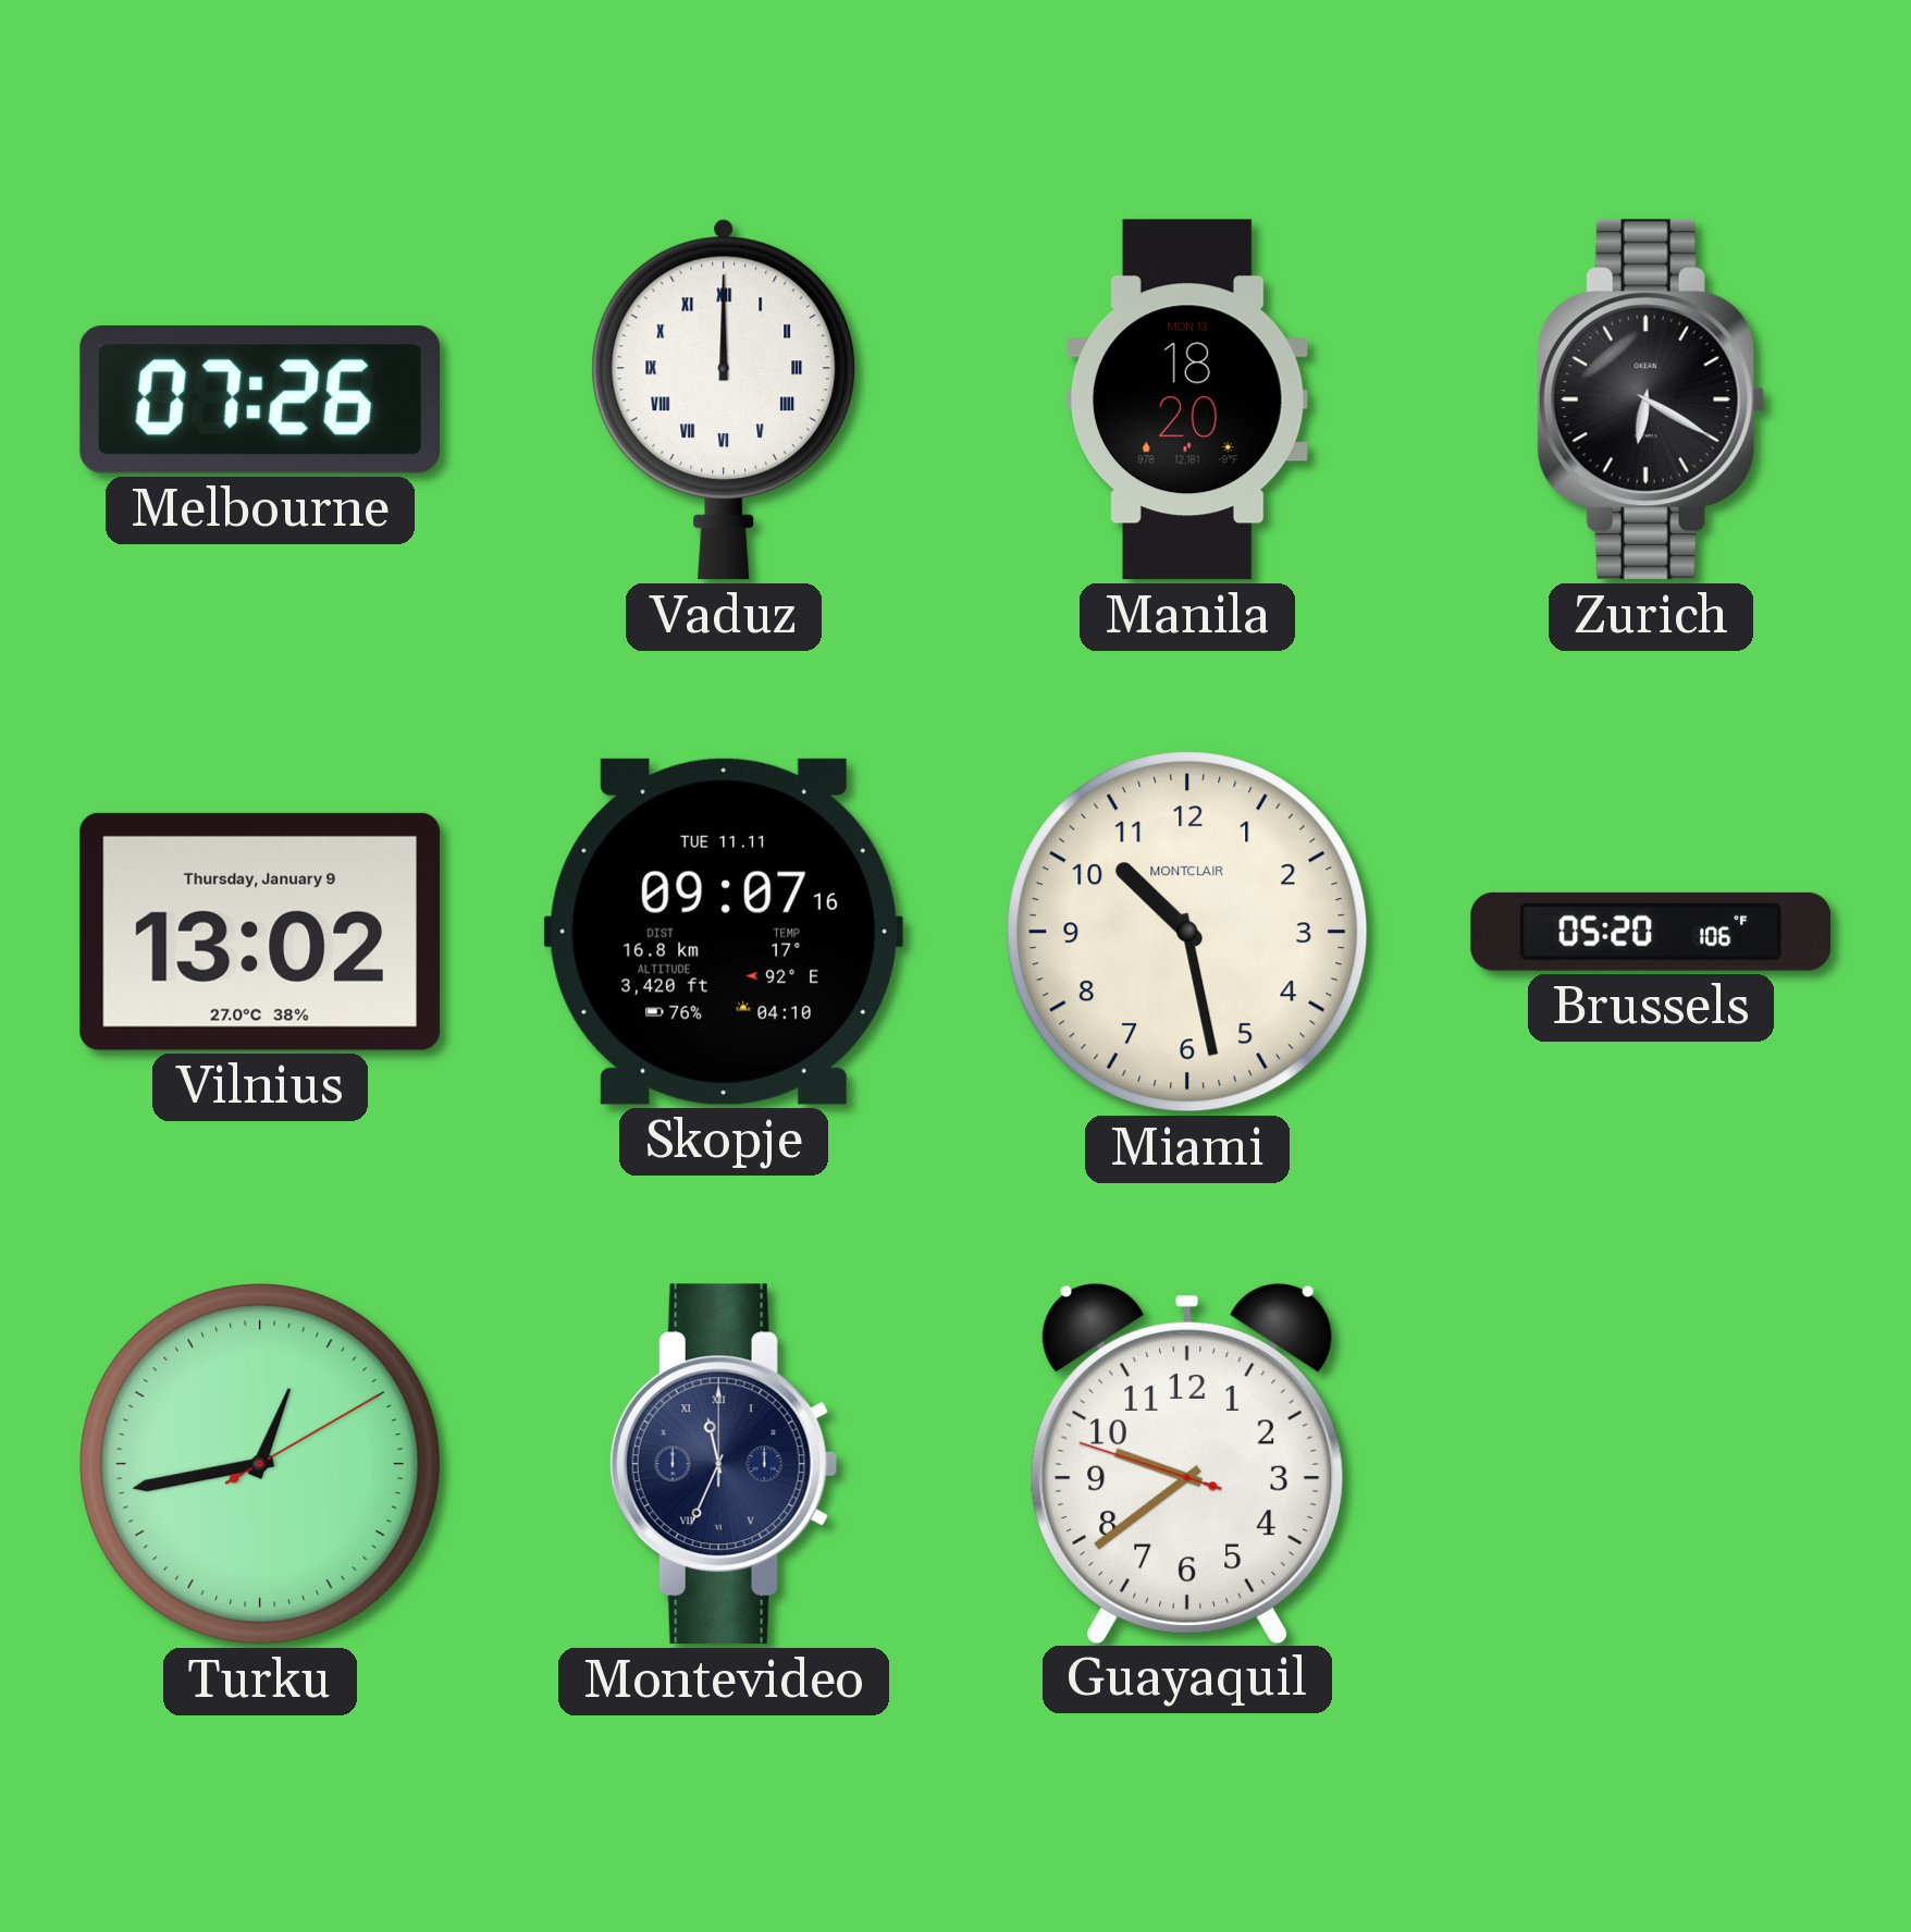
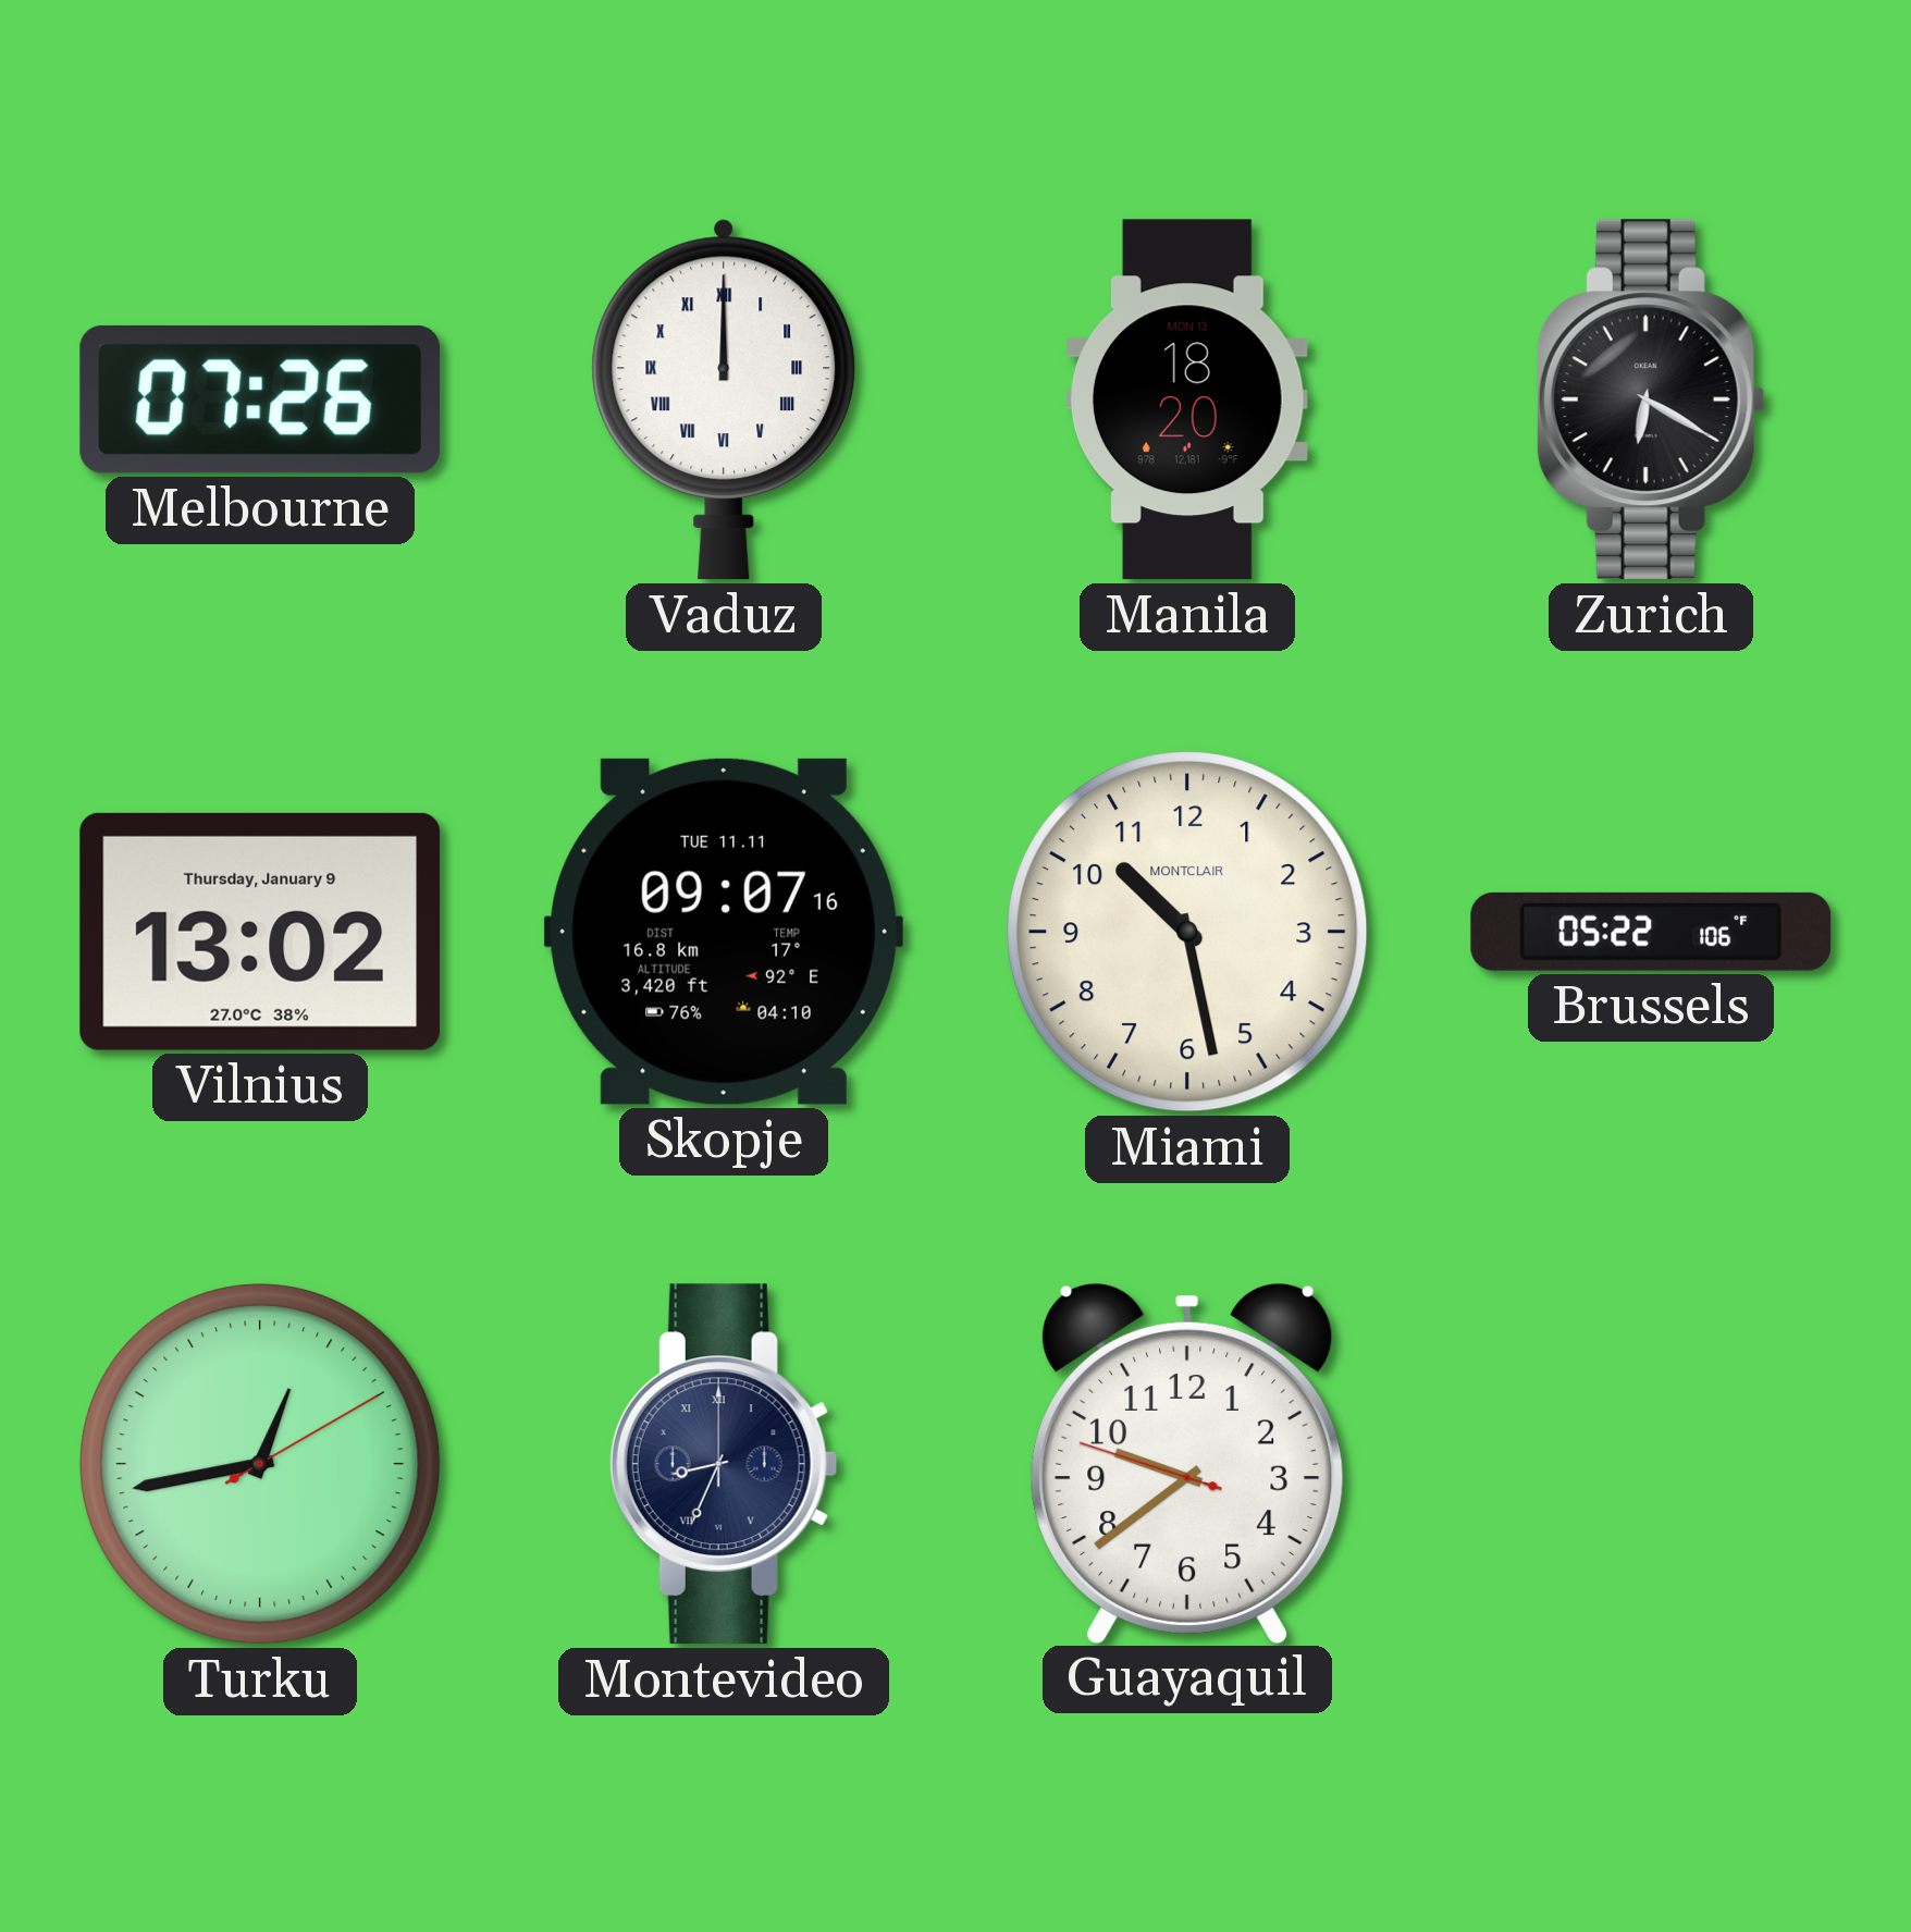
Brussels: 05:20 -> 05:22
Montevideo: 11:34 -> 8:34
